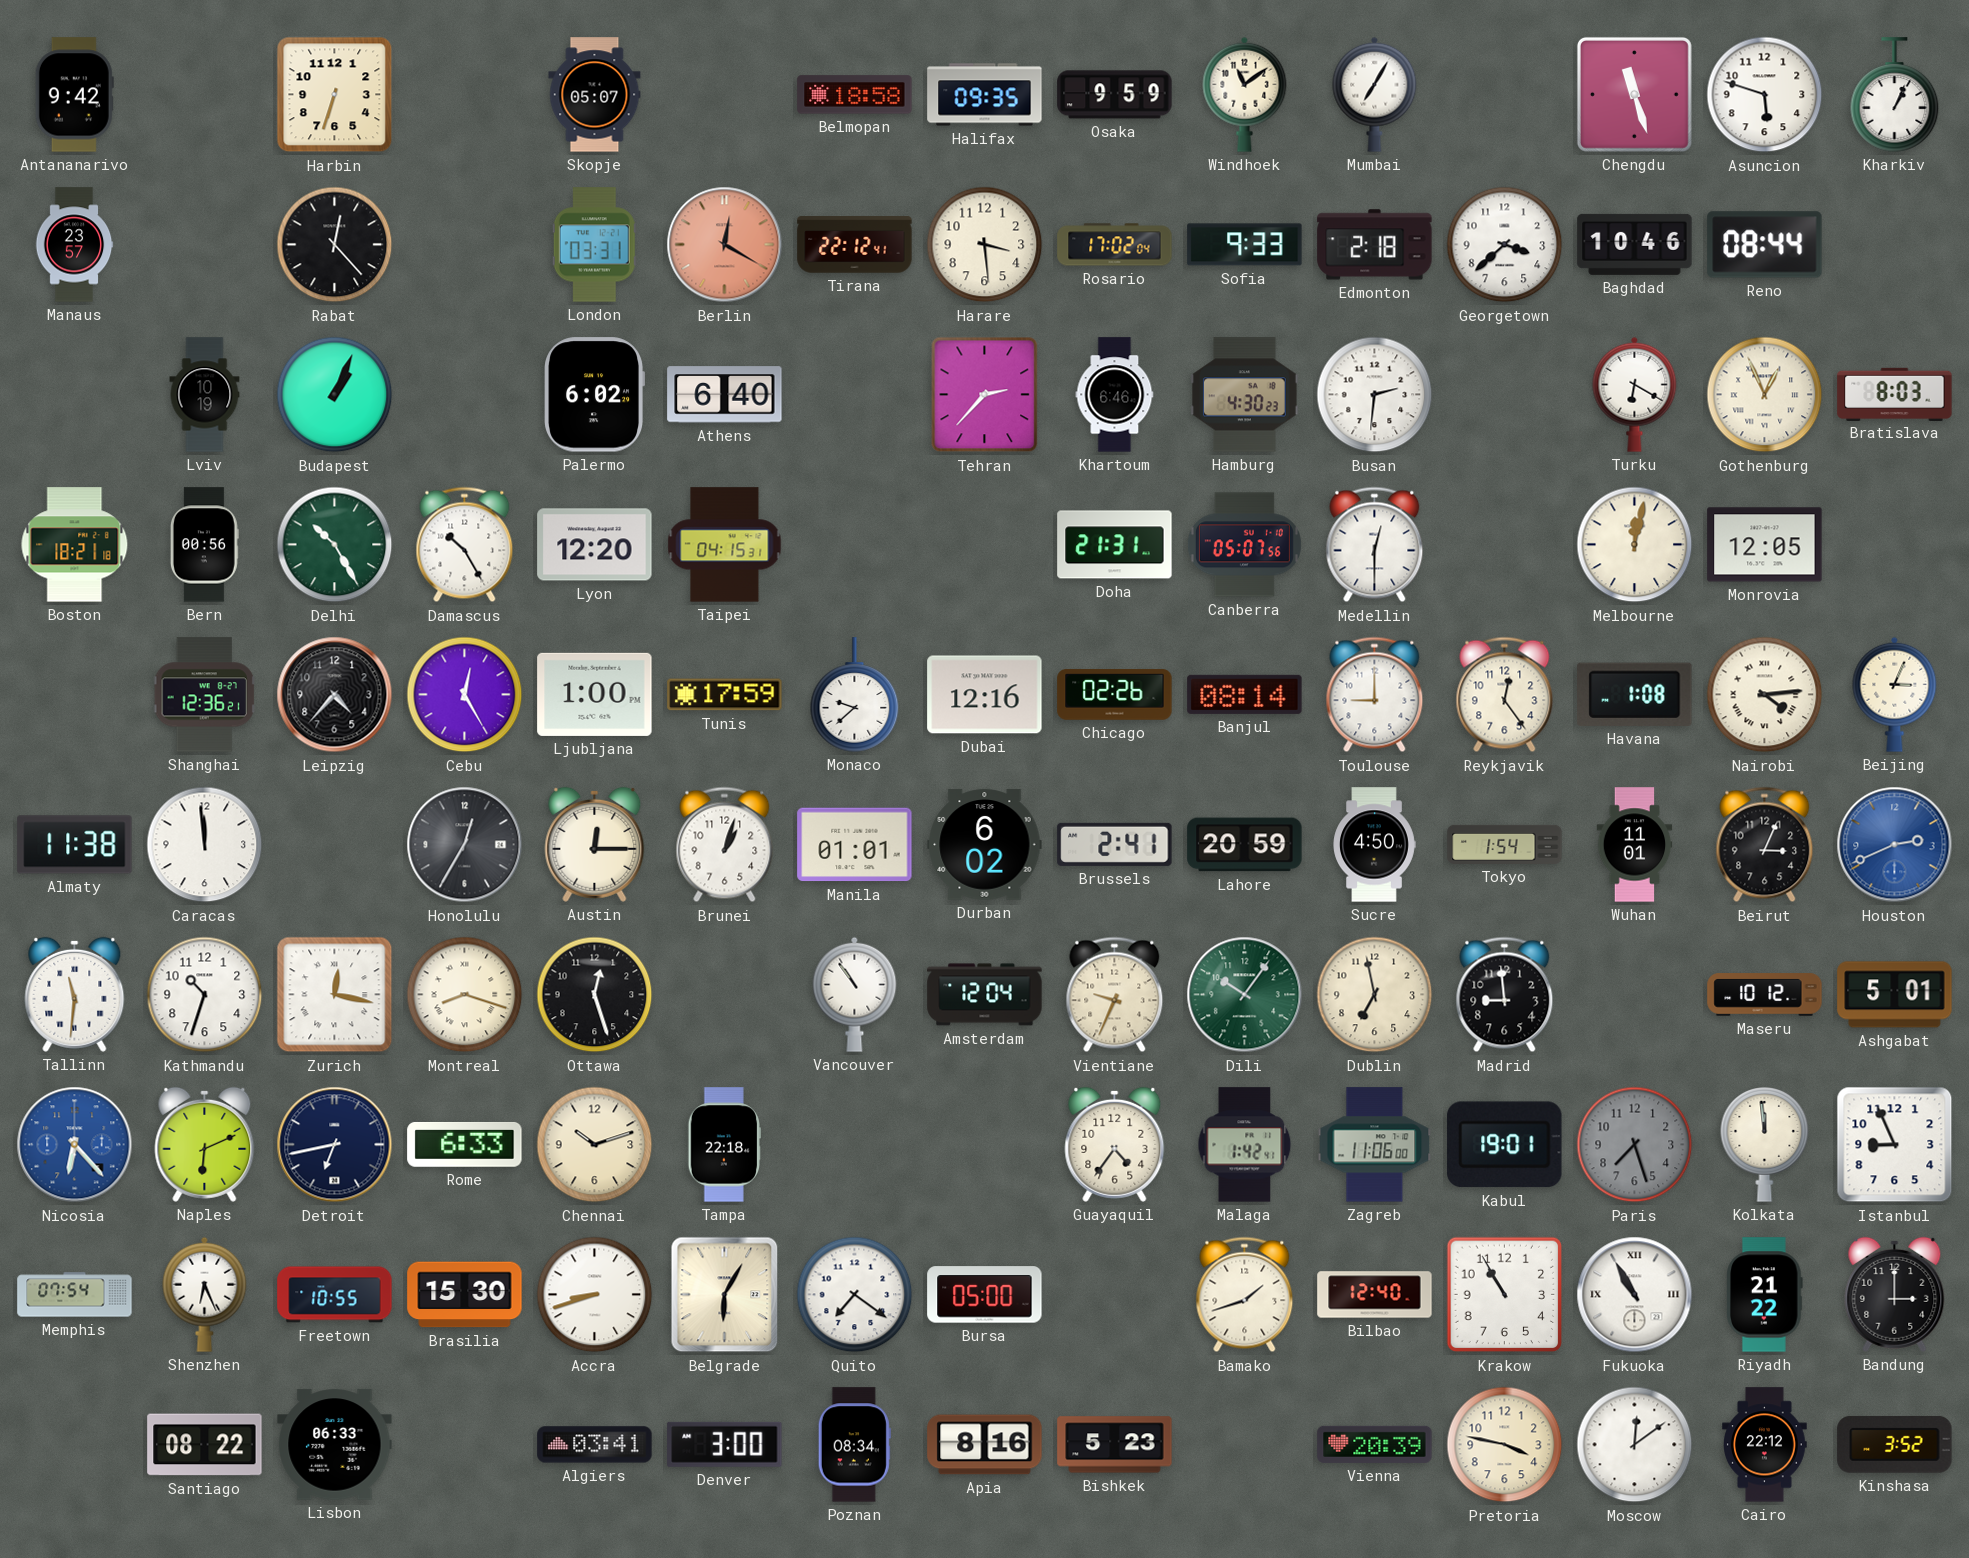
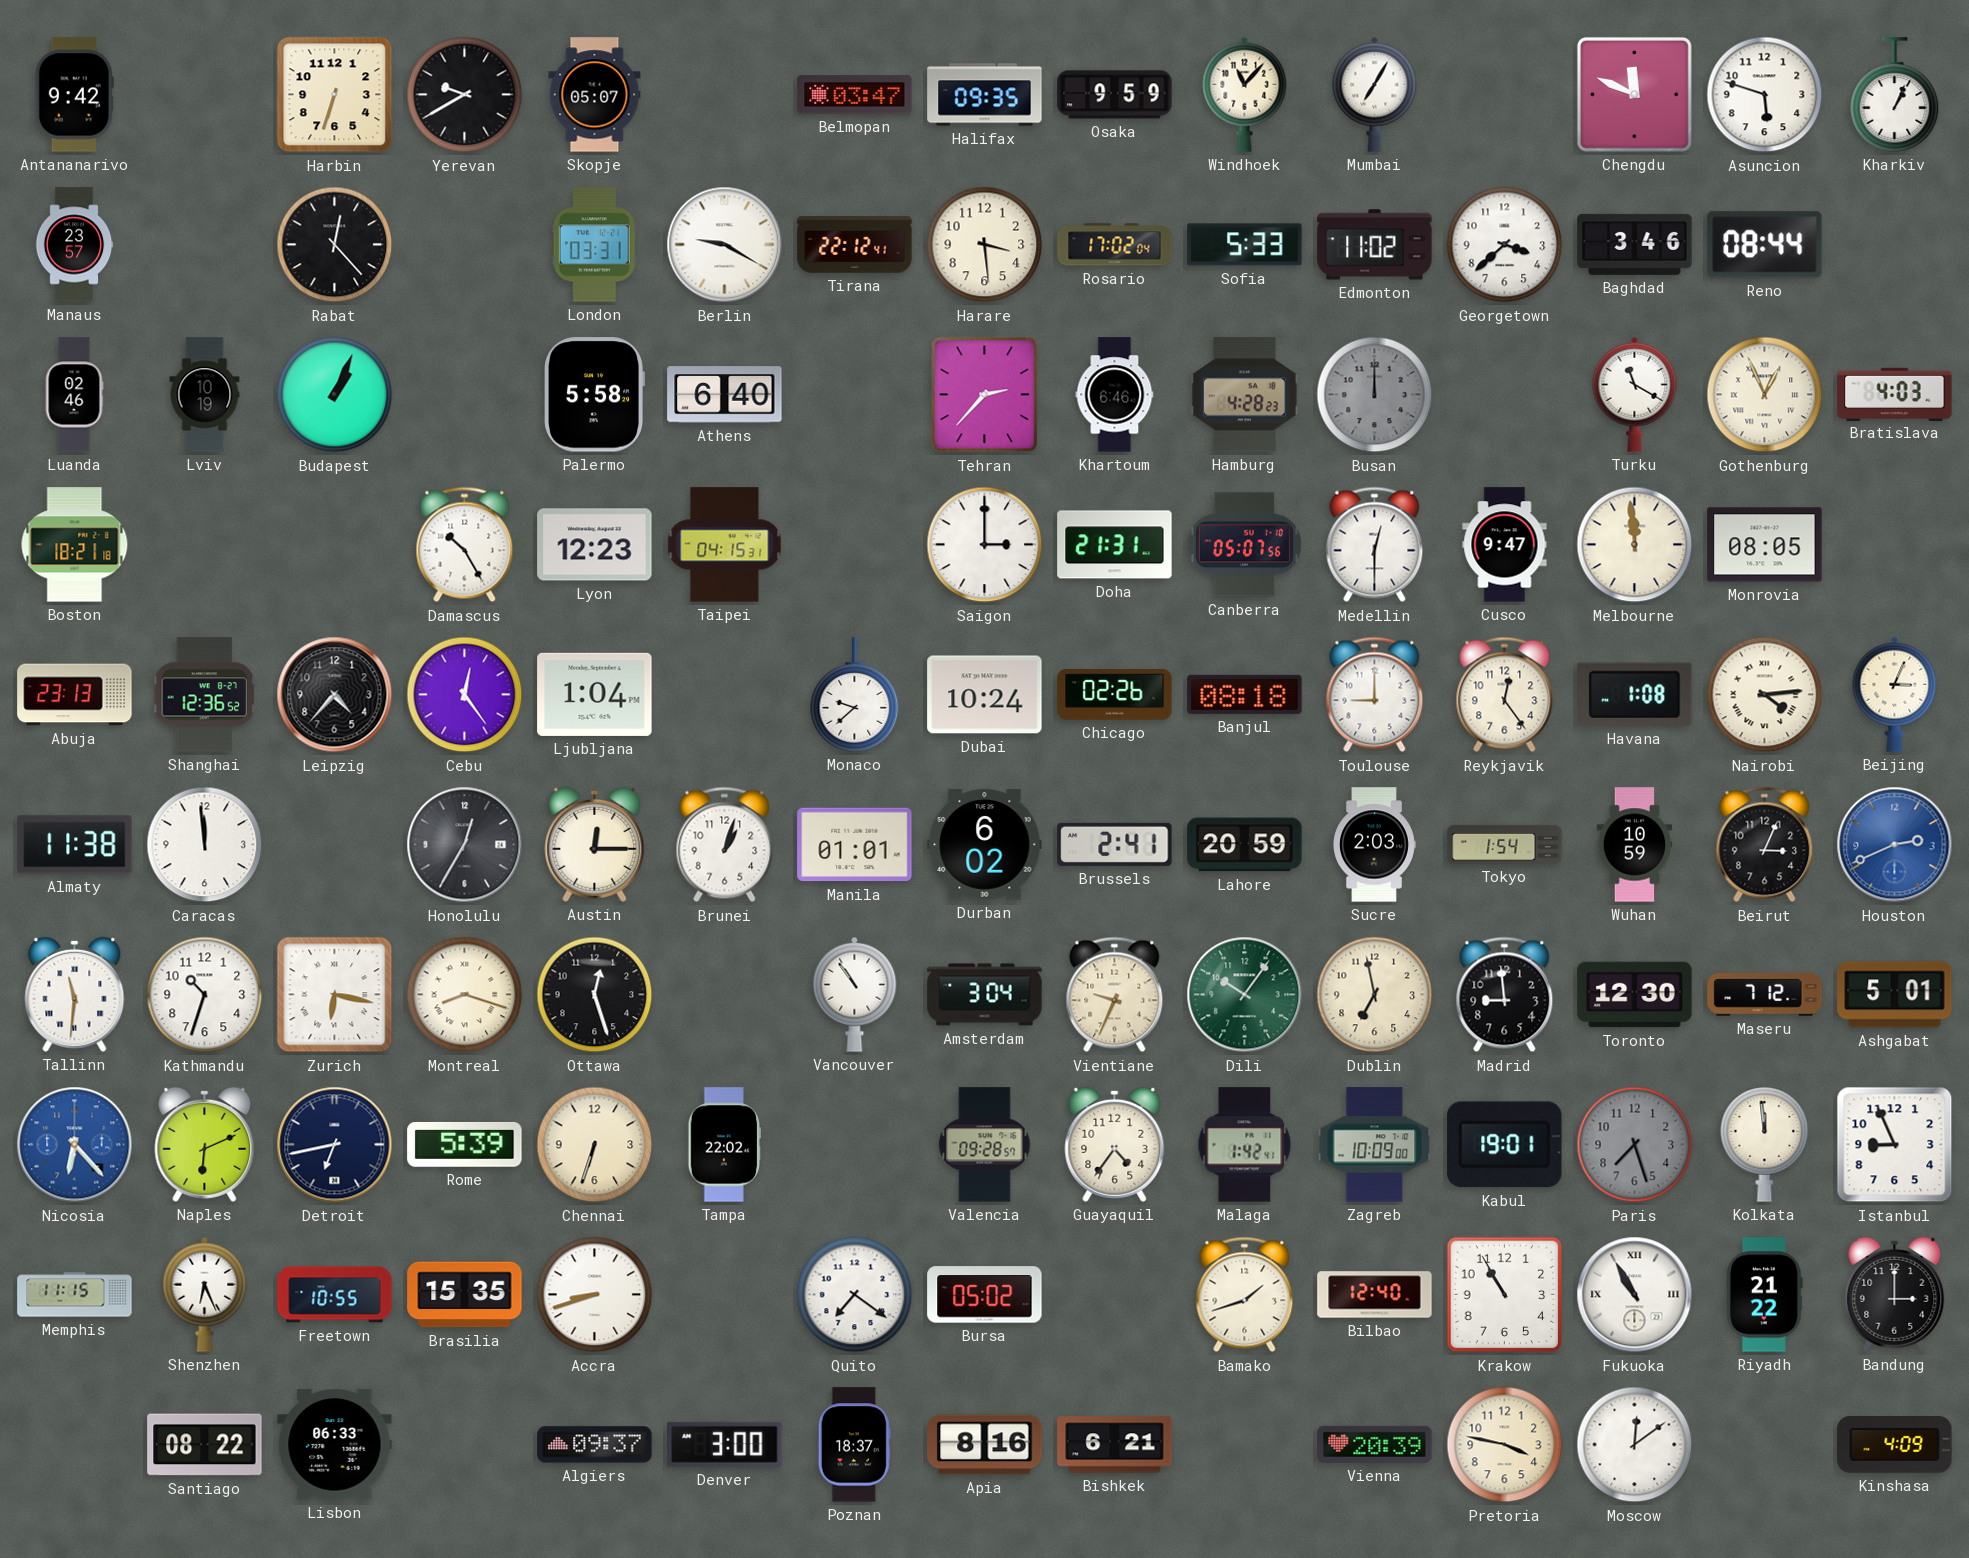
Yerevan: none -> 9:40
Belmopan: 18:58 -> 03:47
Windhoek: 11:09 -> 11:07
Chengdu: 11:27 -> 11:49
Berlin: 12:20 -> 9:20
Berlin dial: salmon -> white
Sofia: 9:33 -> 5:33
Edmonton: 2:18 -> 11:02
Baghdad: 10:46 -> 3:46
Luanda: none -> 02:46
Palermo: 6:02 -> 5:58
Hamburg: 4:30 -> 4:28
Busan: 2:31 -> 12:00
Busan dial: white -> grey
Turku: 6:20 -> 11:20
Bratislava: 8:03 -> 4:03
Bern: 00:56 -> none
Delhi: 10:25 -> none
Lyon: 12:20 -> 12:23
Saigon: none -> 3:00
Cusco: none -> 9:47
Melbourne: 12:02 -> 11:59
Monrovia: 12:05 -> 08:05
Abuja: none -> 23:13
Shanghai: 12:36:21 -> 12:36:52
Cebu: 12:25 -> 12:24
Ljubljana: 1:00 -> 1:04
Tunis: 17:59 -> none
Dubai: 12:16 -> 10:24
Banjul: 08:14 -> 08:18
Sucre: 4:50 -> 2:03
Wuhan: 11:01 -> 10:59
Zurich: 12:17 -> 6:17
Amsterdam: 12:04 -> 3:04
Toronto: none -> 12:30
Maseru: 10:12 -> 7:12
Rome: 6:33 -> 5:39
Chennai: 10:12 -> 6:33
Tampa: 22:18 -> 22:02
Valencia: none -> 09:28
Zagreb: 11:06 -> 10:09
Memphis: 07:54 -> 11:15
Brasilia: 15:30 -> 15:35
Belgrade: 6:05 -> none
Bursa: 05:00 -> 05:02
Algiers: 03:41 -> 09:37
Poznan: 08:34 -> 18:37
Bishkek: 5:23 -> 6:21
Cairo: 22:12 -> none
Kinshasa: 3:52 -> 4:09
